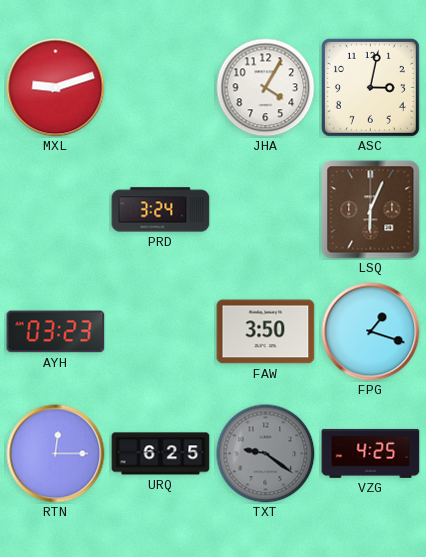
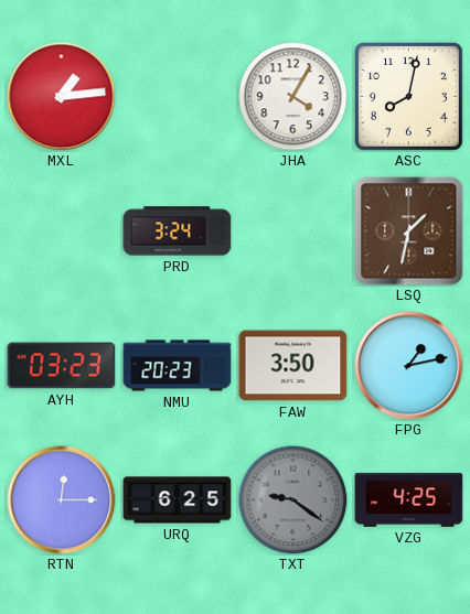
MXL: 9:12 -> 1:14
ASC: 3:02 -> 8:02
LSQ: 6:04 -> 1:32
NMU: none -> 20:23
FPG: 1:18 -> 1:13
